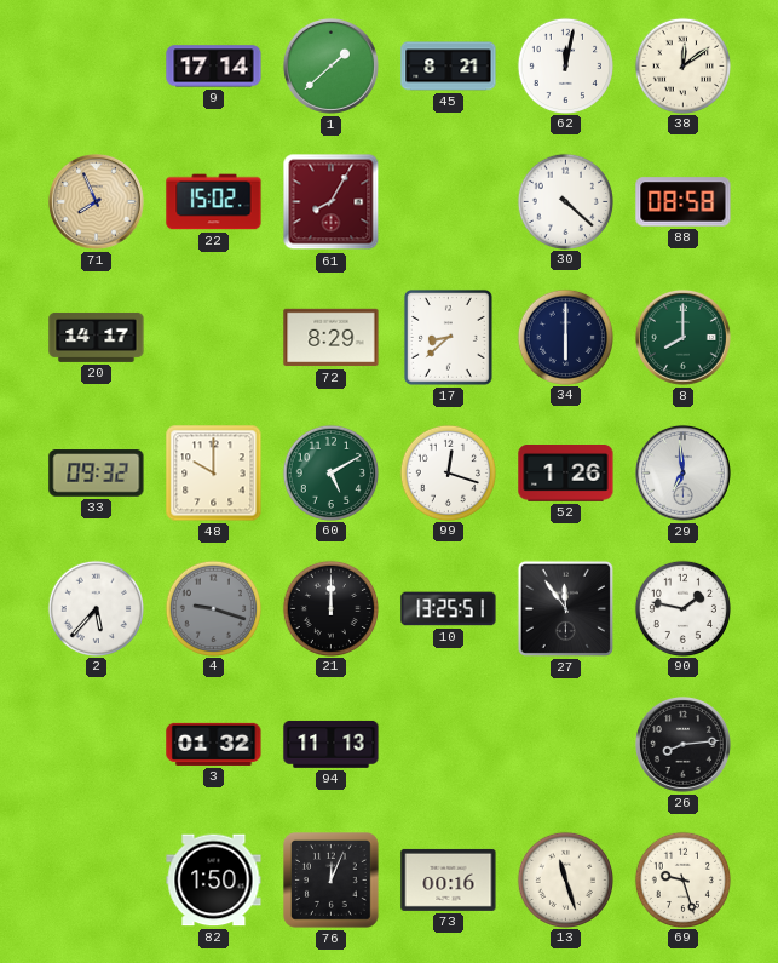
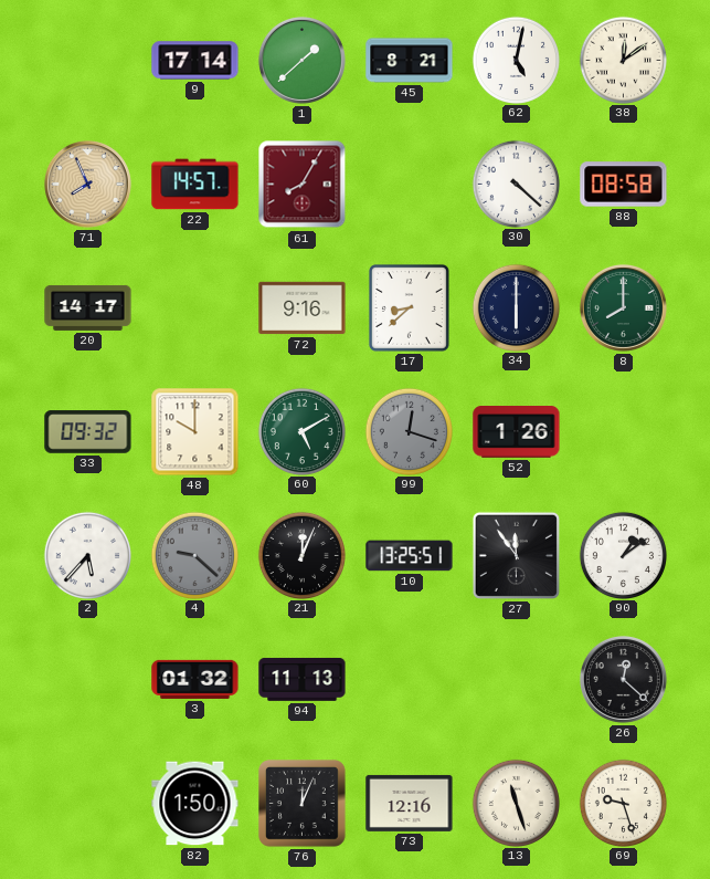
62: 12:02 -> 5:02
22: 15:02 -> 14:57
72: 8:29 -> 9:16
99 dial: white -> grey
29: 6:59 -> none
4: 9:18 -> 9:22
21: 12:00 -> 12:04
90: 1:47 -> 1:09
26: 8:14 -> 12:22
73: 00:16 -> 12:16
